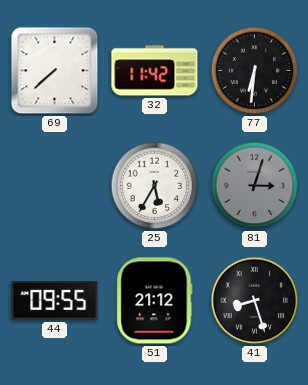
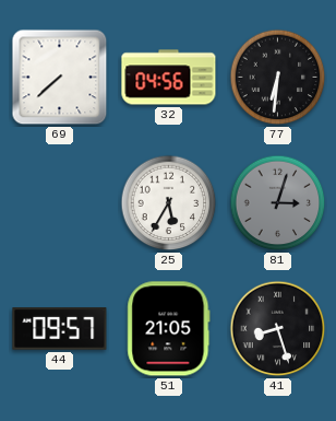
32: 11:42 -> 04:56
44: 09:55 -> 09:57
51: 21:12 -> 21:05
